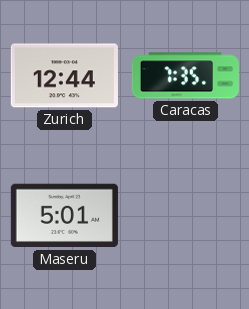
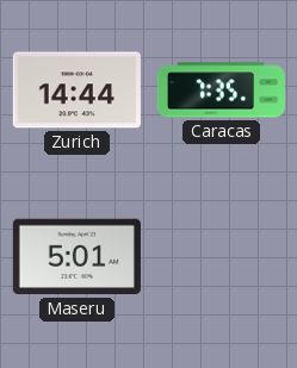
Zurich: 12:44 -> 14:44
